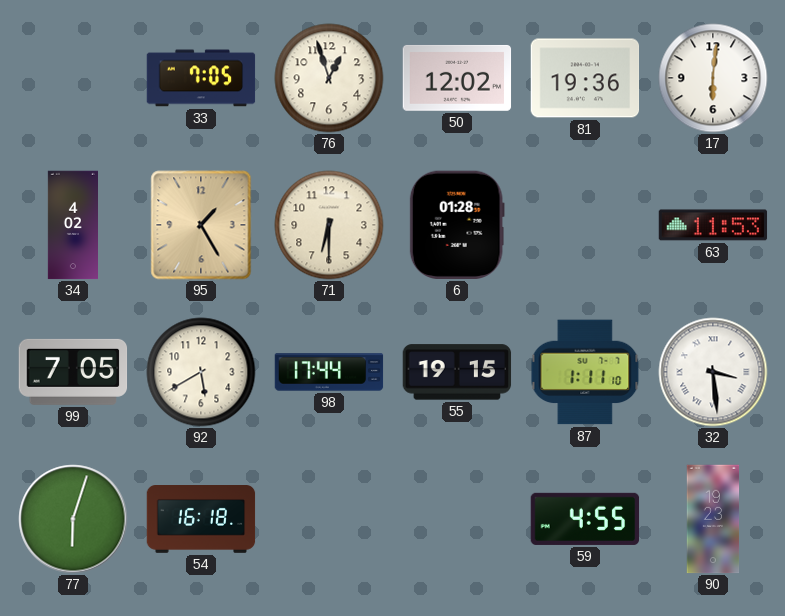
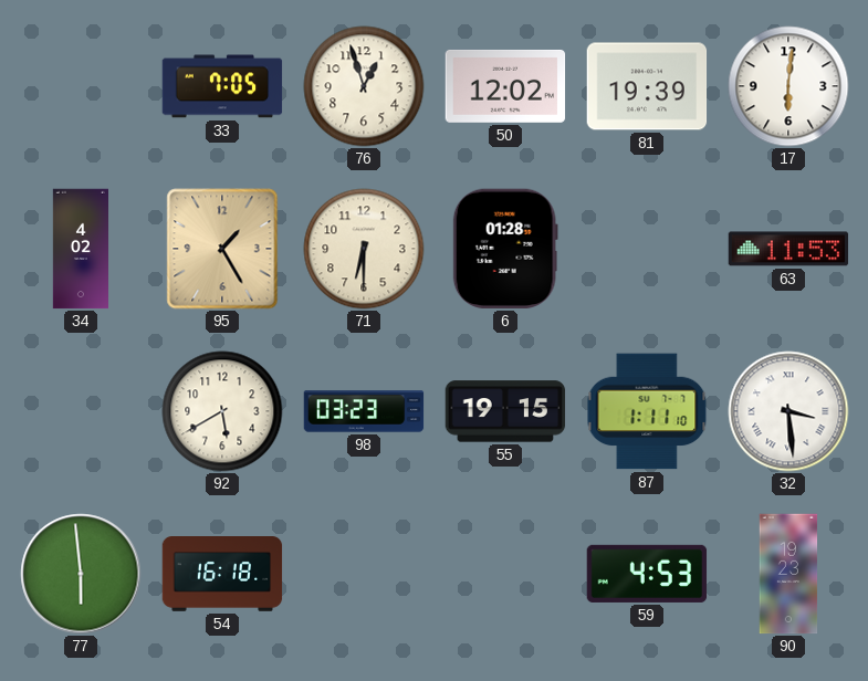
81: 19:36 -> 19:39
99: 7:05 -> none
98: 17:44 -> 03:23
77: 6:03 -> 5:59
59: 4:55 -> 4:53
